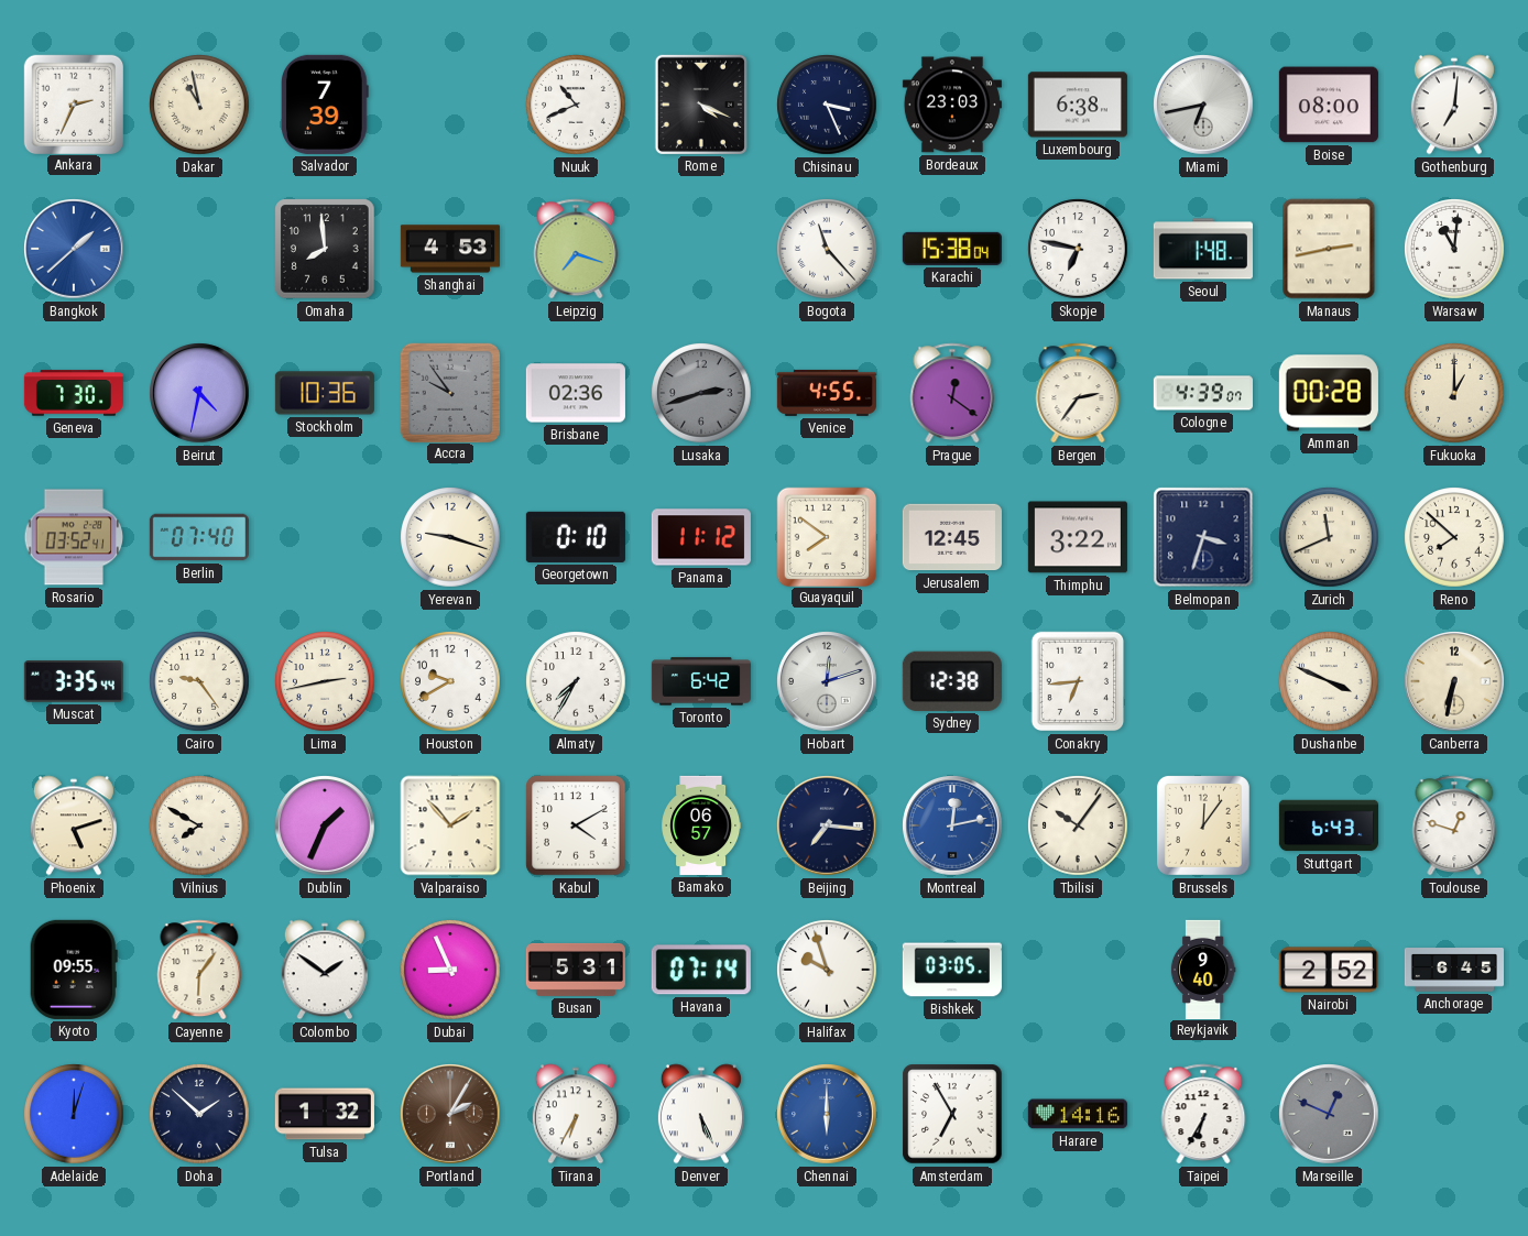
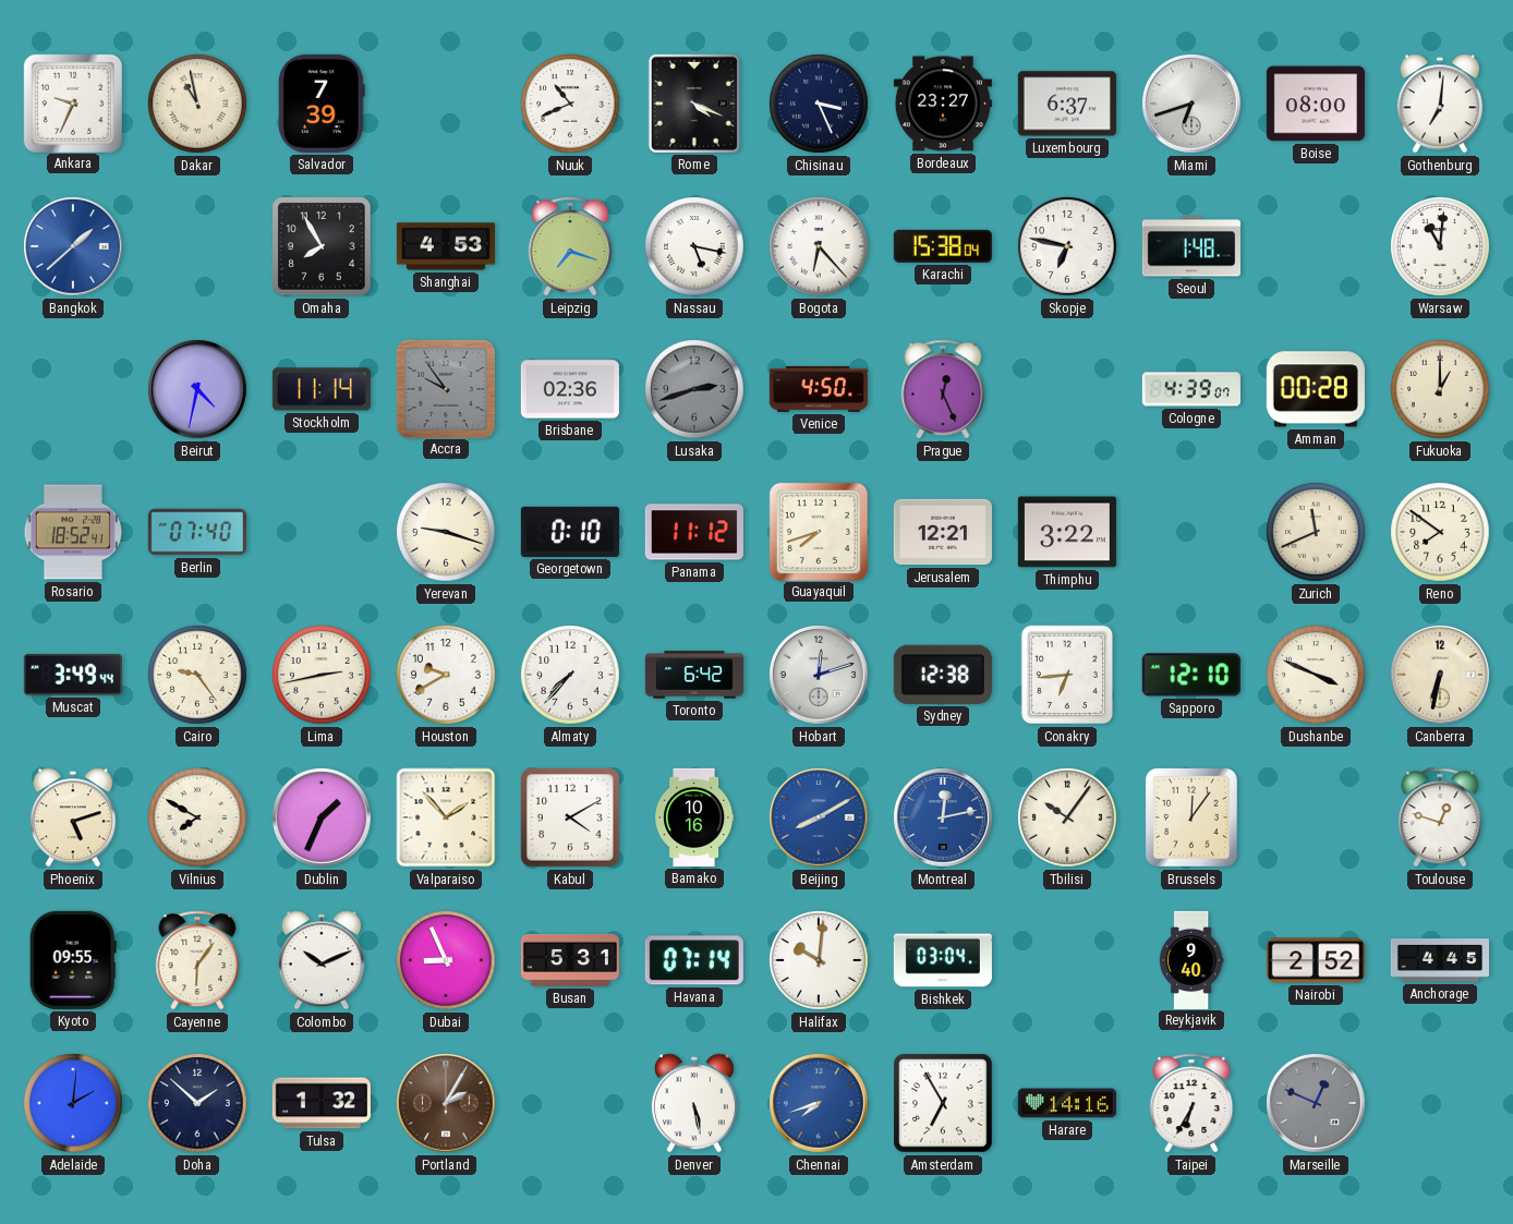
Ankara: 2:34 -> 9:34
Bordeaux: 23:03 -> 23:27
Luxembourg: 6:38 -> 6:37
Miami: 6:43 -> 6:42
Omaha: 7:59 -> 7:55
Nassau: none -> 5:17
Bogota: 11:23 -> 6:23
Manaus: 2:43 -> none
Geneva: 7:30 -> none
Stockholm: 10:36 -> 11:14
Venice: 4:55 -> 4:50
Prague: 12:21 -> 12:26
Bergen: 2:36 -> none
Rosario: 03:52 -> 18:52
Guayaquil: 7:51 -> 7:42
Jerusalem: 12:45 -> 12:21
Belmopan: 3:33 -> none
Reno: 7:52 -> 7:51
Muscat: 3:35 -> 3:49
Almaty: 7:35 -> 7:37
Sapporo: none -> 12:10
Bamako: 06:57 -> 10:16
Beijing: 7:16 -> 8:10
Beijing dial: navy -> blue
Stuttgart: 6:43 -> none
Colombo: 1:51 -> 10:11
Halifax: 9:57 -> 10:01
Bishkek: 03:05 -> 03:04
Anchorage: 6:45 -> 4:45
Adelaide: 12:03 -> 2:01
Tirana: 6:35 -> none
Denver: 5:26 -> 5:28
Chennai: 6:00 -> 7:42
